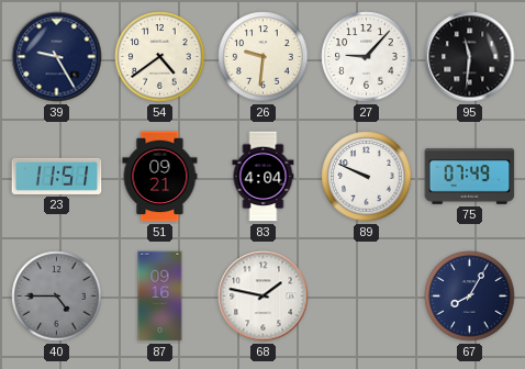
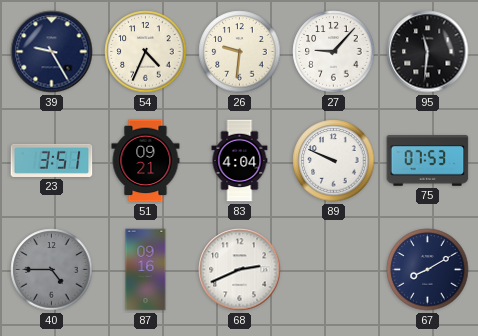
54: 4:39 -> 4:34
23: 11:51 -> 3:51
75: 07:49 -> 07:53
68: 1:47 -> 2:41
67: 8:05 -> 8:10
